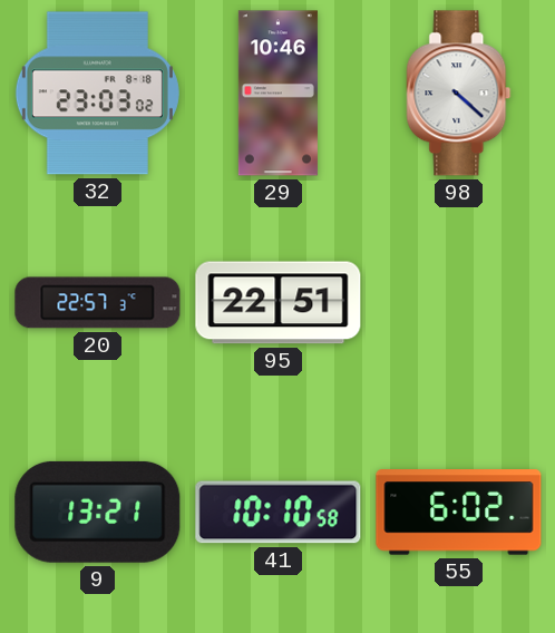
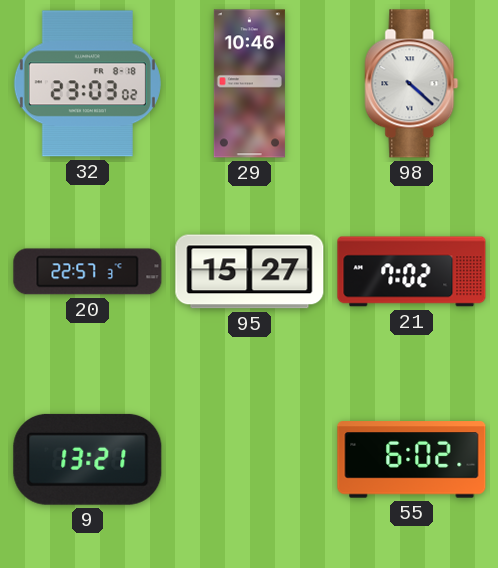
95: 22:51 -> 15:27
21: none -> 7:02
41: 10:10 -> none
